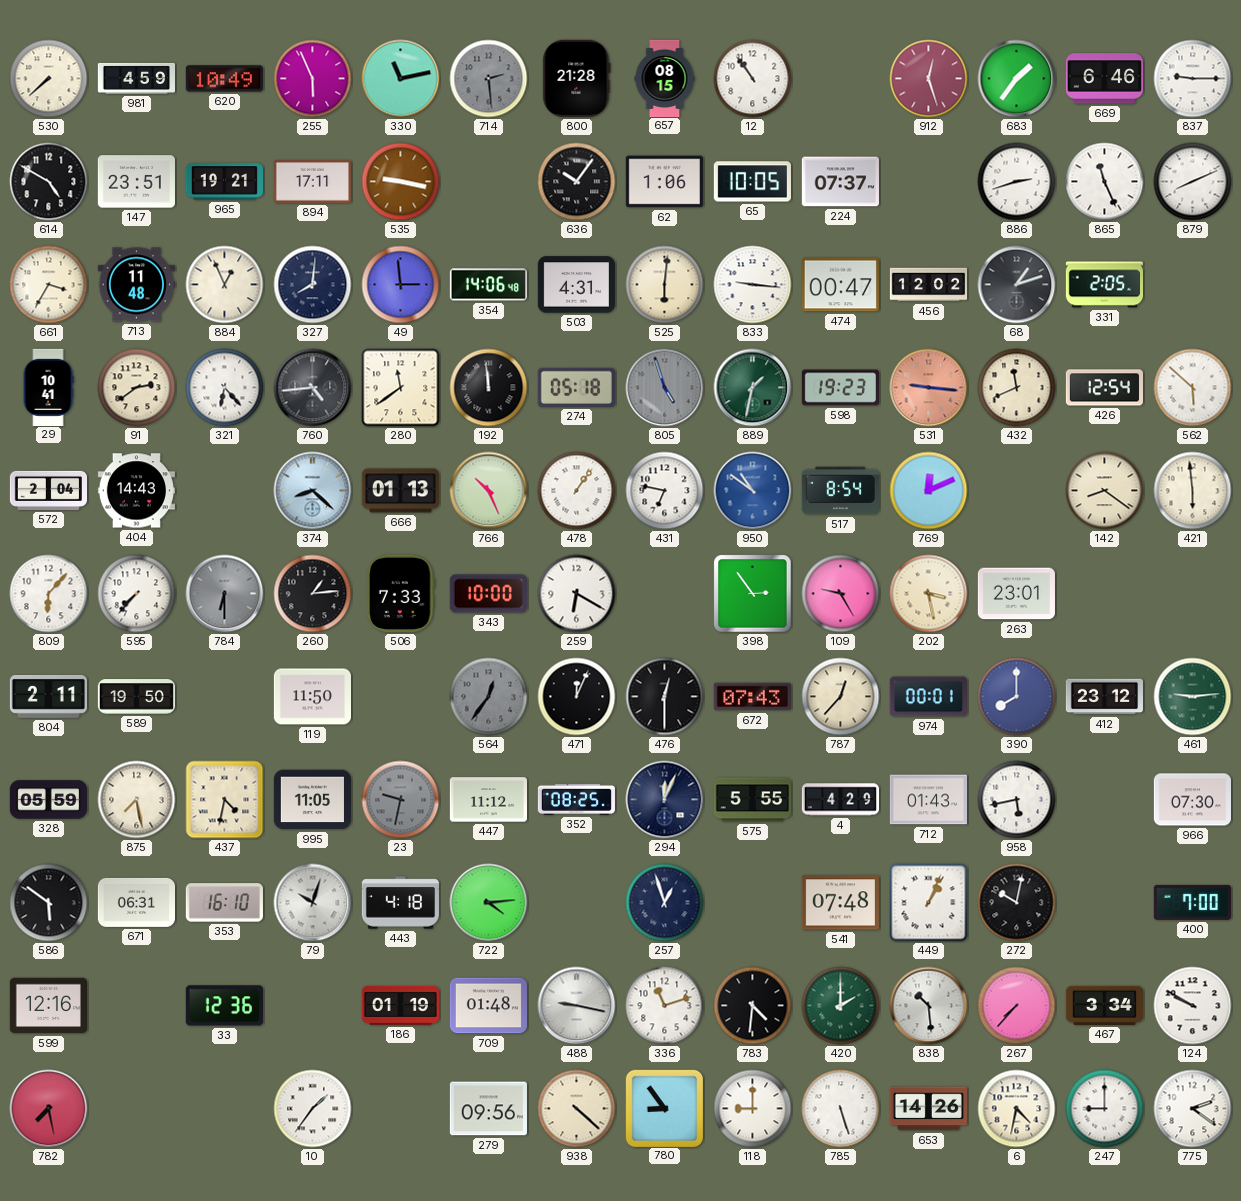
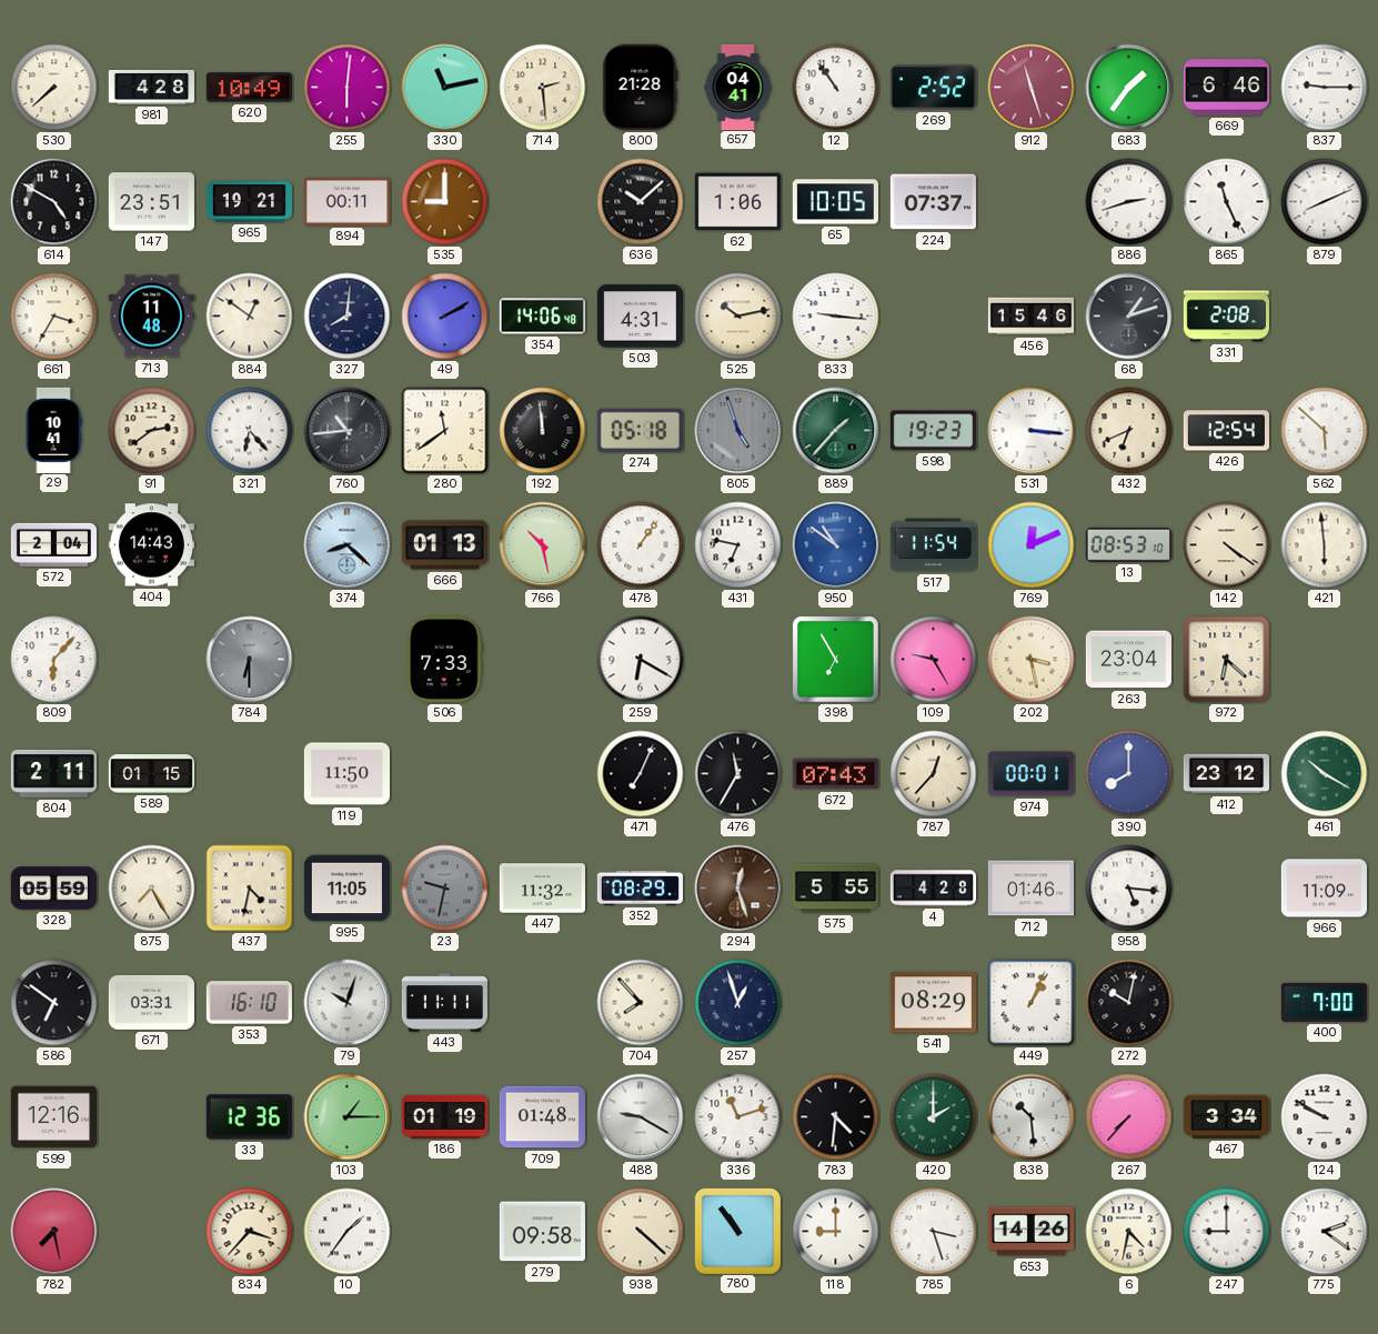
981: 4:59 -> 4:28
255: 5:56 -> 6:01
714 dial: grey -> cream
657: 08:15 -> 04:41
269: none -> 2:52
912: 12:27 -> 11:27
894: 17:11 -> 00:11
535: 9:17 -> 9:00
636: 10:06 -> 10:08
884: 12:56 -> 12:51
49: 2:59 -> 2:10
525: 6:01 -> 10:13
474: 00:47 -> none
456: 12:02 -> 15:46
331: 2:05 -> 2:08
760: 4:44 -> 10:44
889: 1:32 -> 1:37
531: 9:16 -> 3:16
531 dial: salmon -> white
432: 11:41 -> 6:41
766: 10:26 -> 10:28
517: 8:54 -> 11:54
13: none -> 08:53
142: 8:21 -> 4:21
595: 7:37 -> none
260: 1:14 -> none
343: 10:00 -> none
398: 2:54 -> 6:55
263: 23:01 -> 23:04
972: none -> 6:22
589: 19:50 -> 01:15
564: 12:36 -> none
471: 12:04 -> 7:04
476: 12:30 -> 11:35
461: 9:14 -> 10:20
875: 7:28 -> 7:25
447: 11:12 -> 11:32
352: 08:25 -> 08:29
294: 12:04 -> 12:27
294 dial: navy -> brown
4: 4:29 -> 4:28
712: 01:43 -> 01:46
958: 5:43 -> 5:16
966: 07:30 -> 11:09
586: 5:51 -> 6:51
671: 06:31 -> 03:31
443: 4:18 -> 11:11
722: 4:14 -> none
704: none -> 7:53
541: 07:48 -> 08:29
103: none -> 1:15
488: 9:17 -> 9:20
834: none -> 3:37
279: 09:56 -> 09:58
780: 8:54 -> 10:54
785: 5:27 -> 3:27
